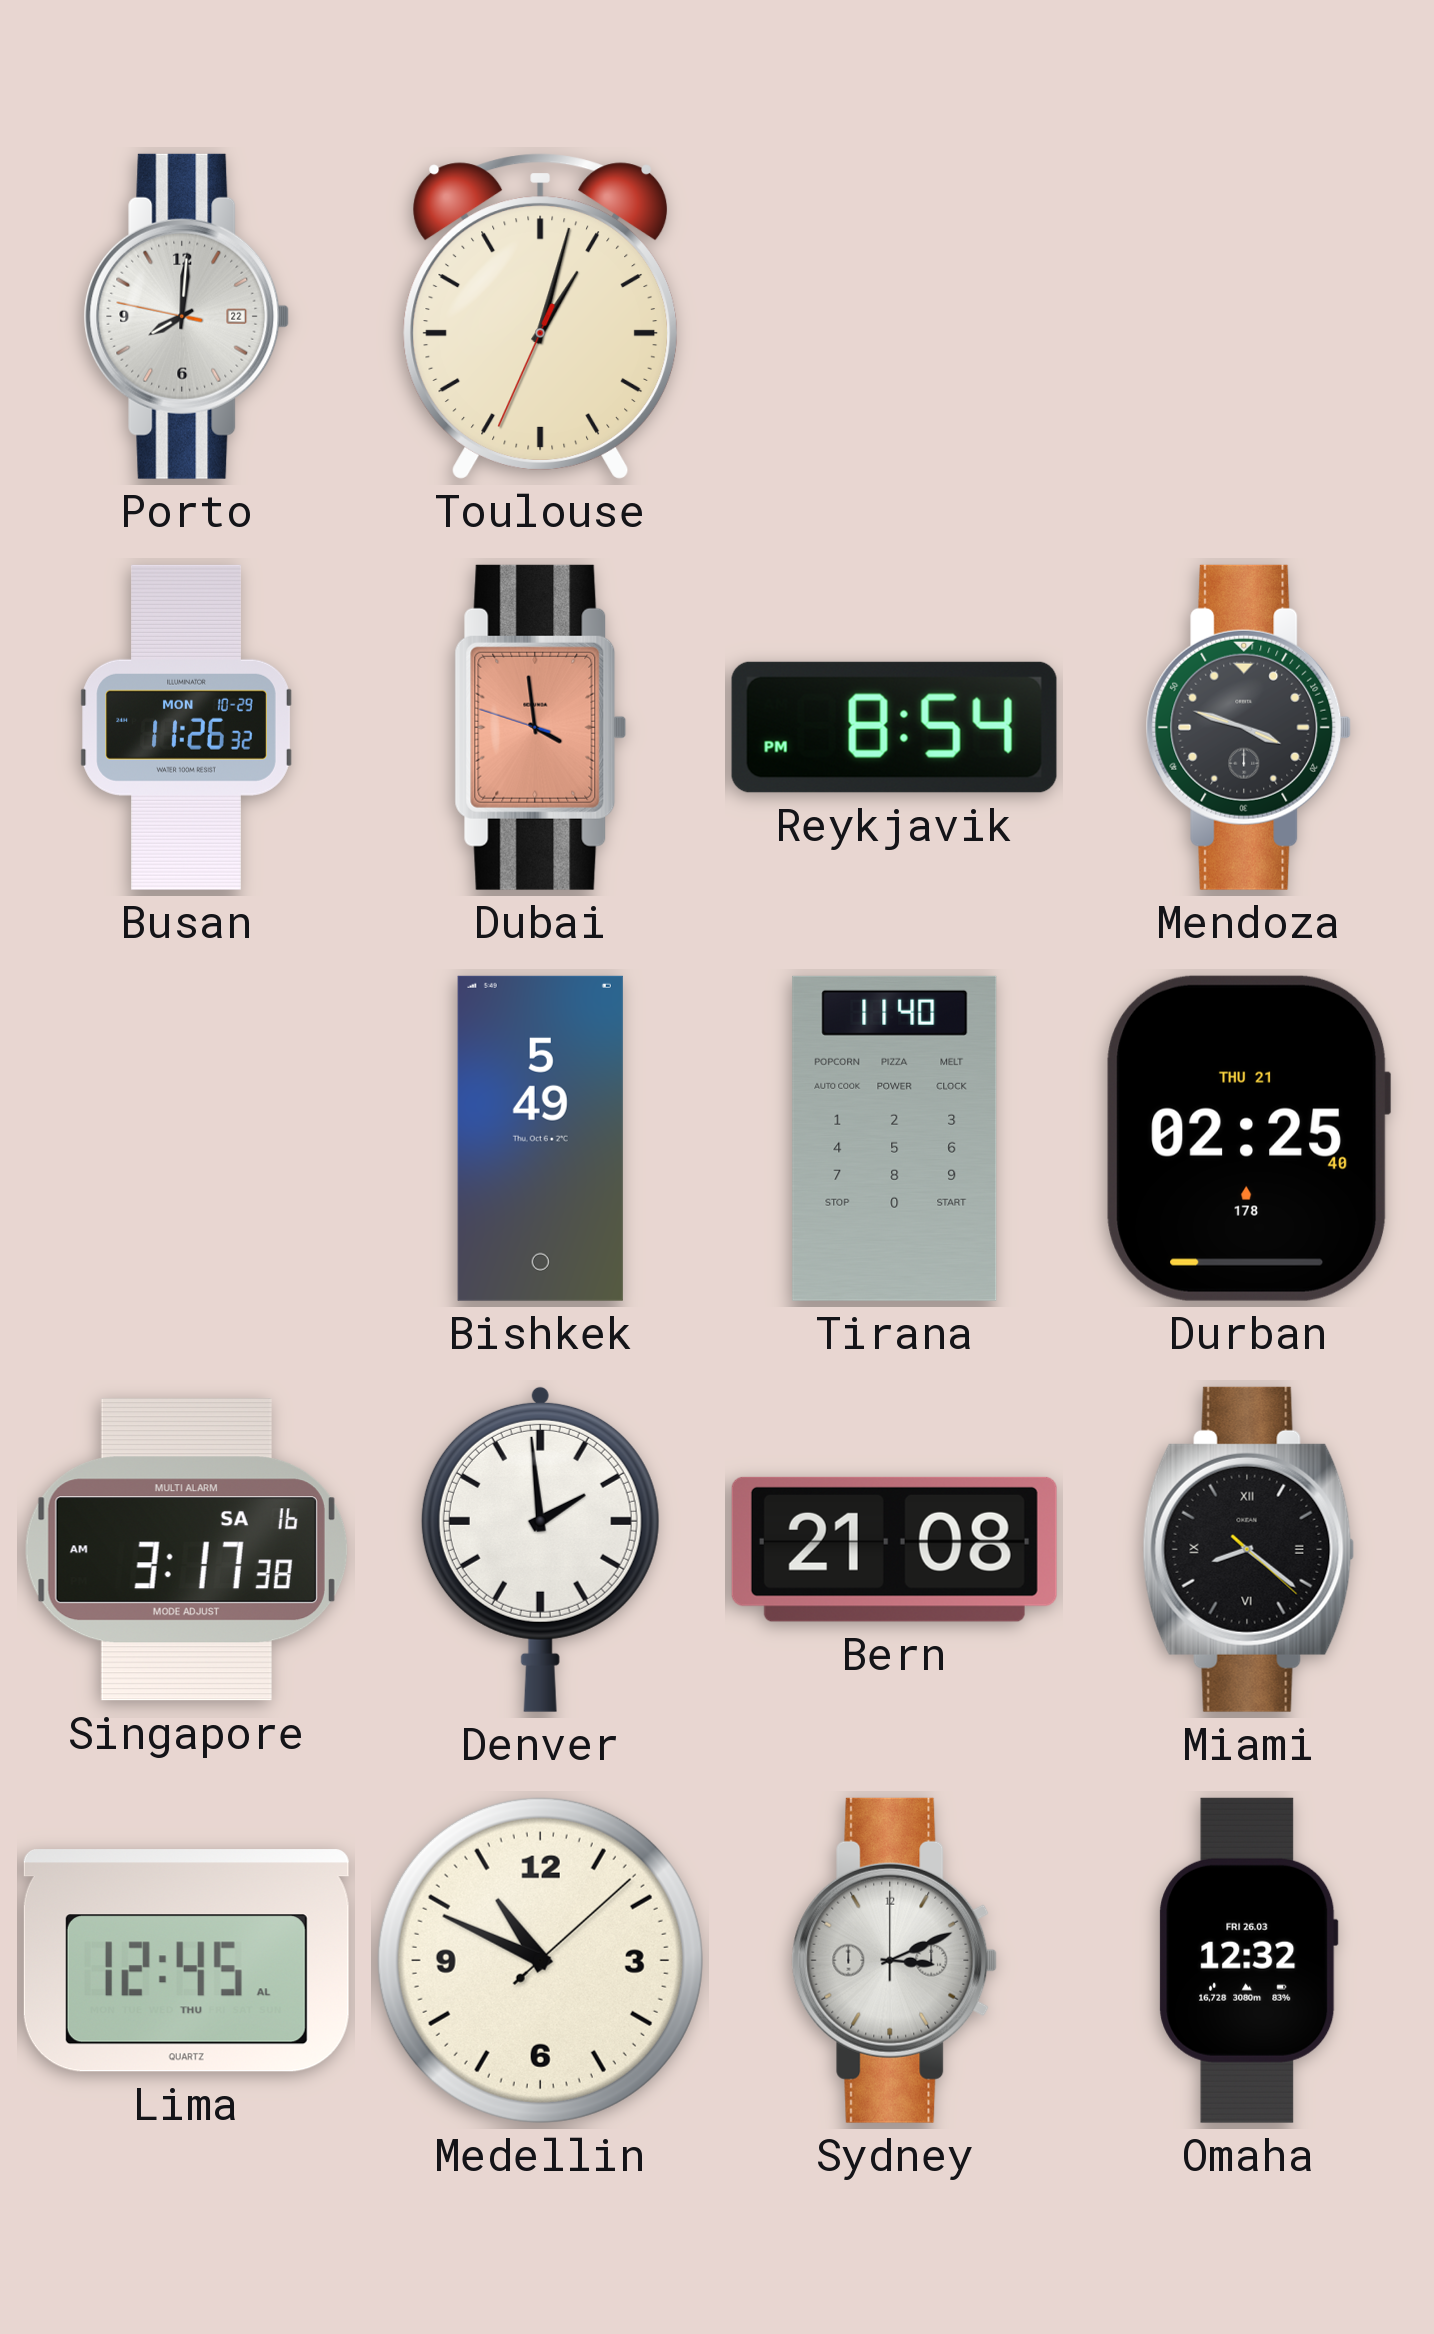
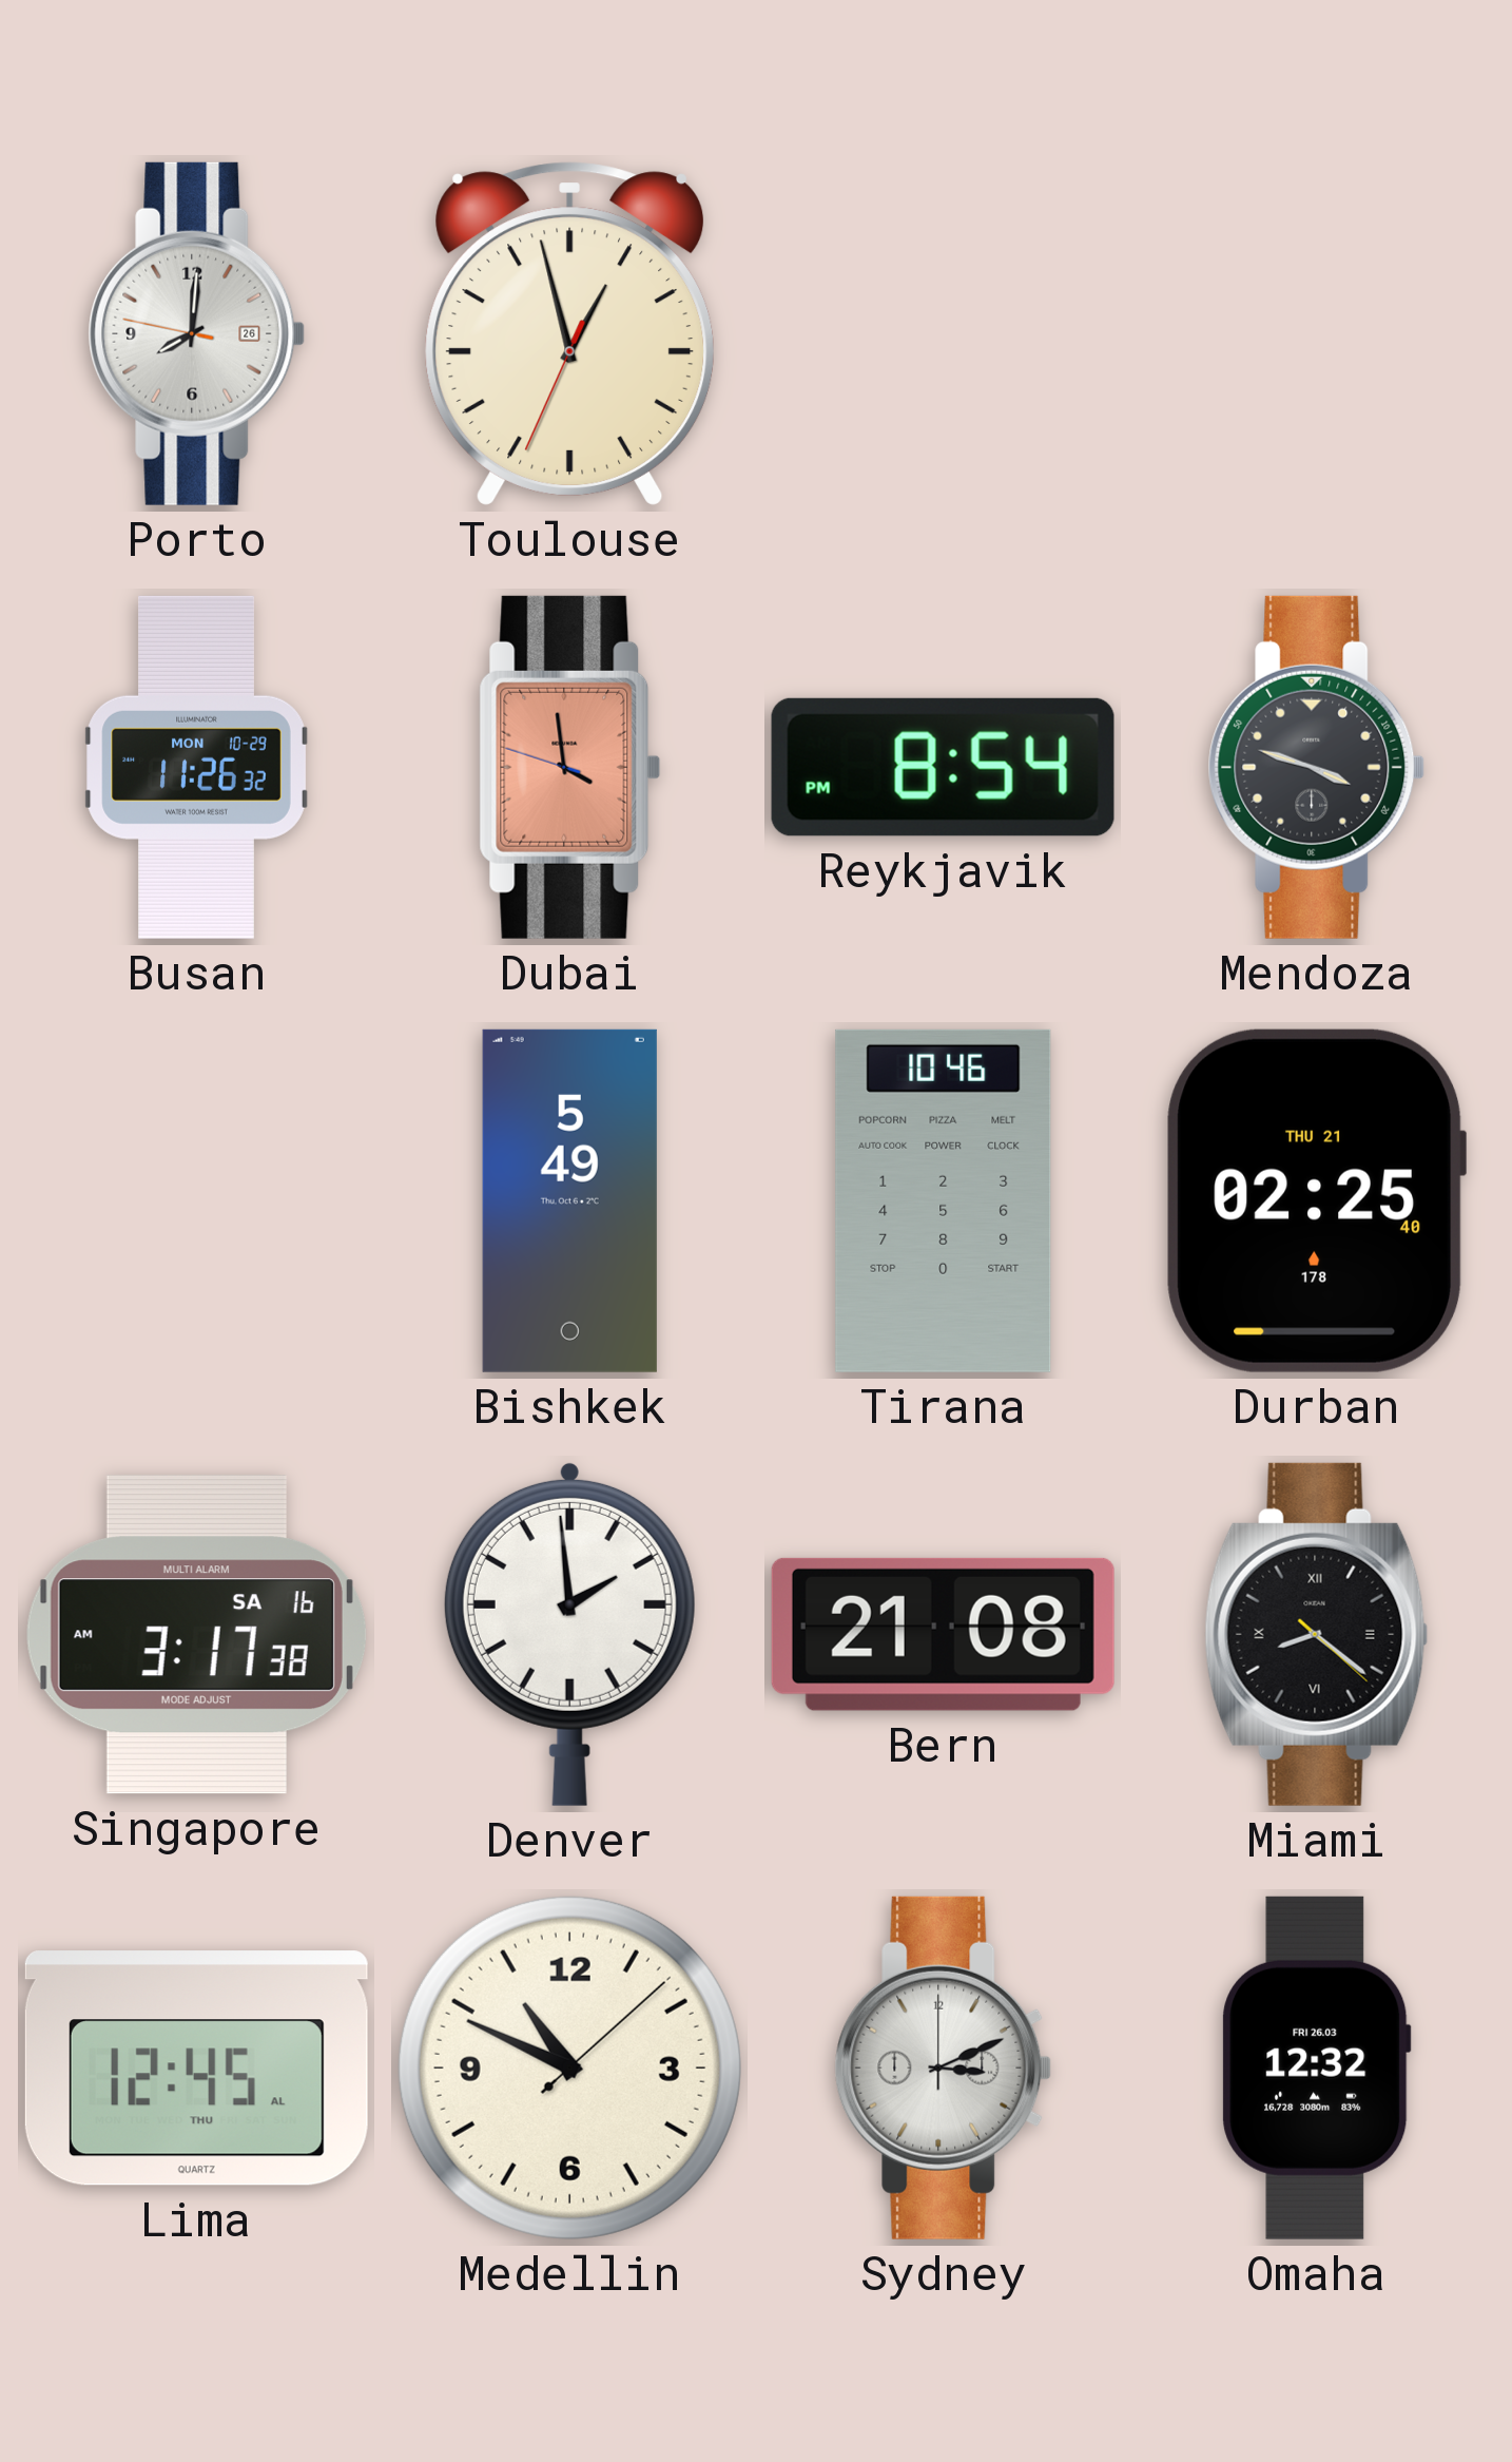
Porto date: 22 -> 26
Toulouse: 1:02 -> 12:57
Tirana: 11:40 -> 10:46
